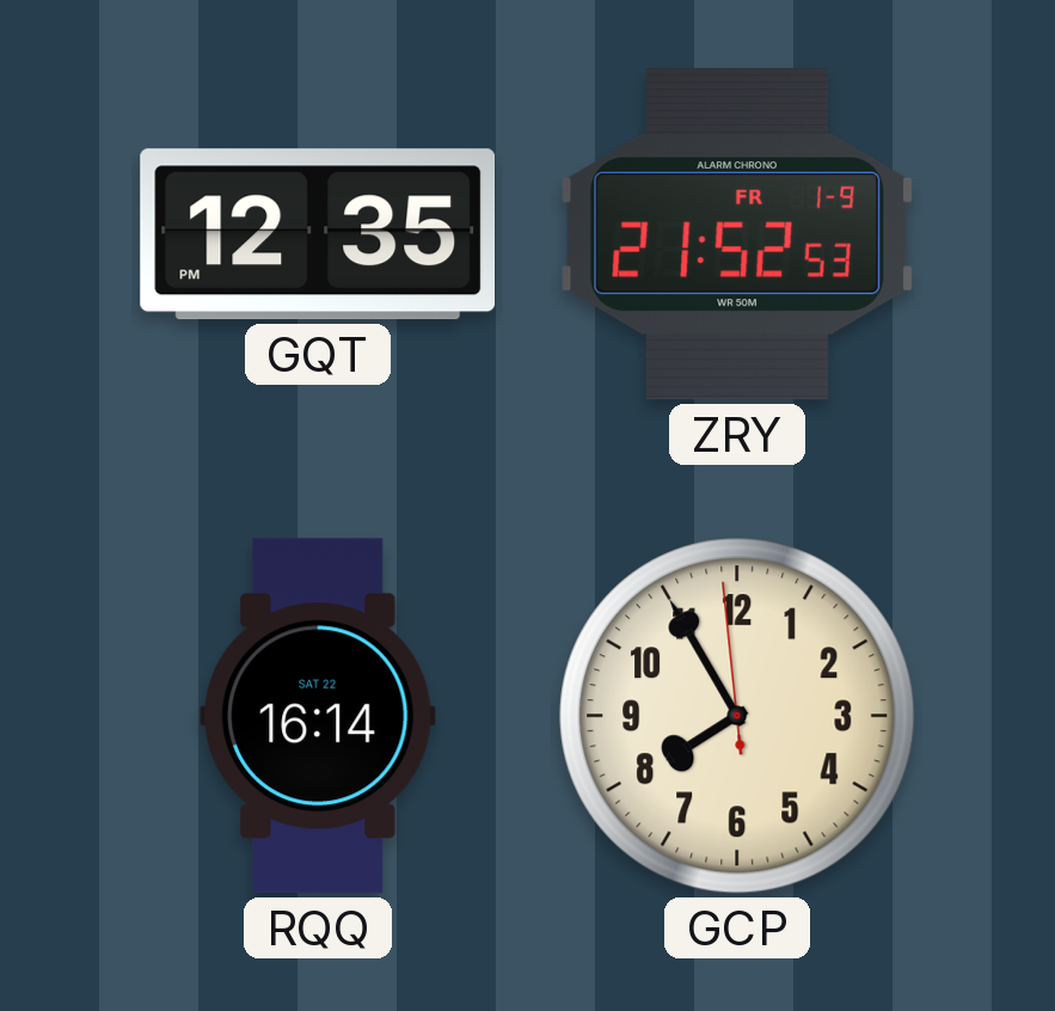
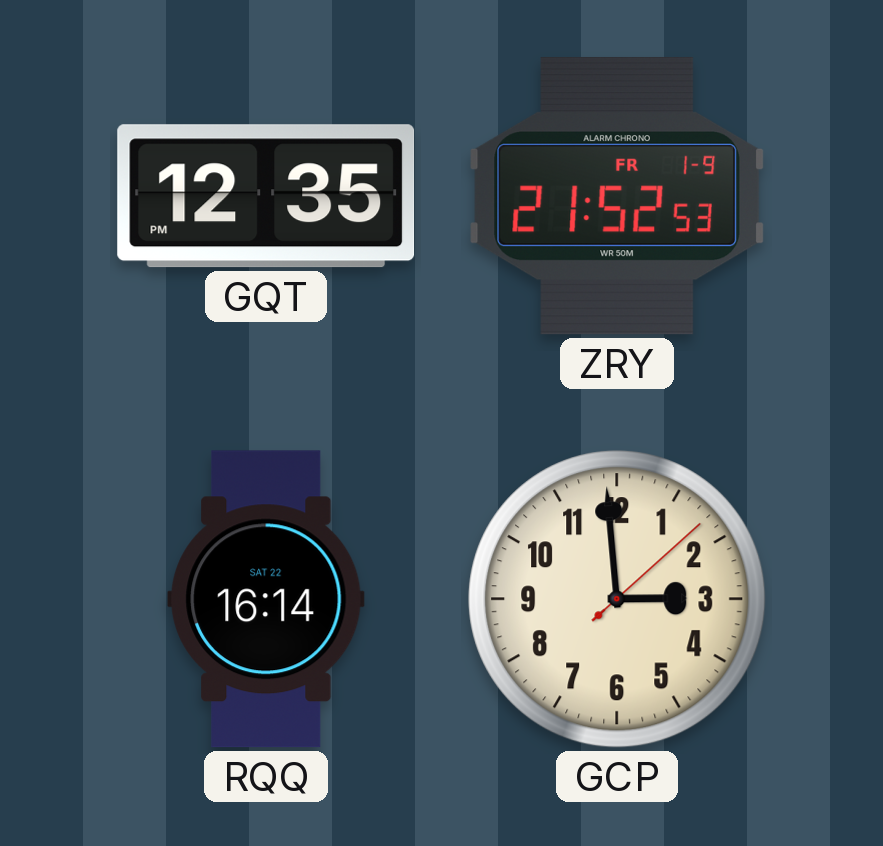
GCP: 7:54 -> 2:59
